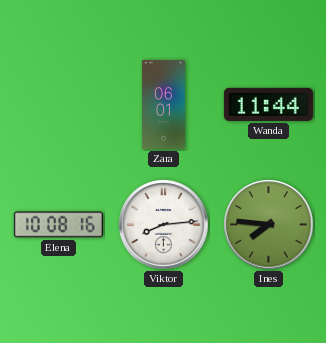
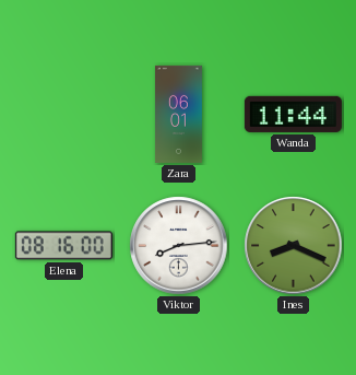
Elena: 10:08 -> 08:16
Ines: 7:46 -> 8:19
